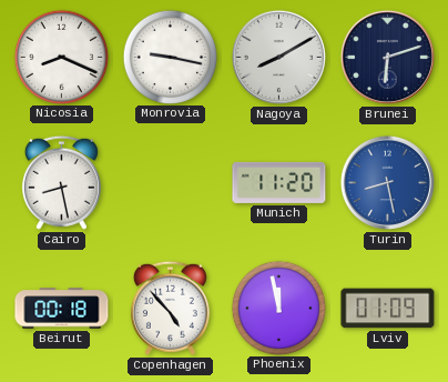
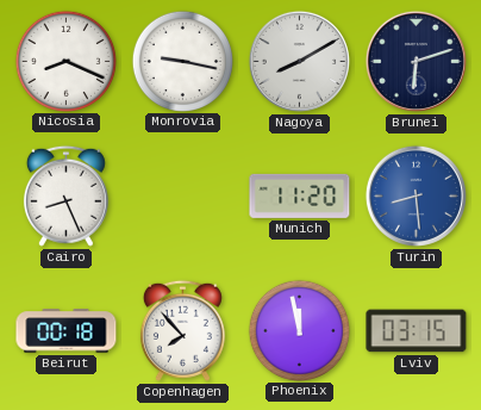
Cairo: 8:28 -> 8:26
Turin: 8:28 -> 8:29
Copenhagen: 4:53 -> 7:53
Lviv: 01:09 -> 03:15
